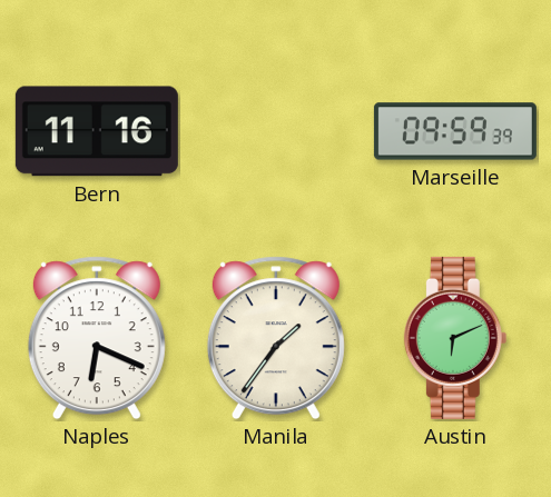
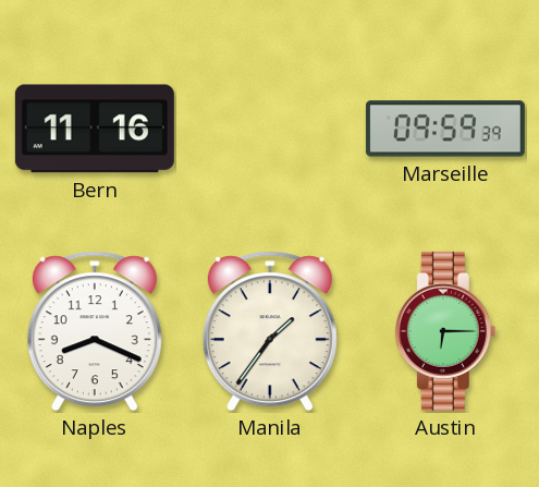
Naples: 6:19 -> 8:19
Austin: 6:11 -> 6:15
